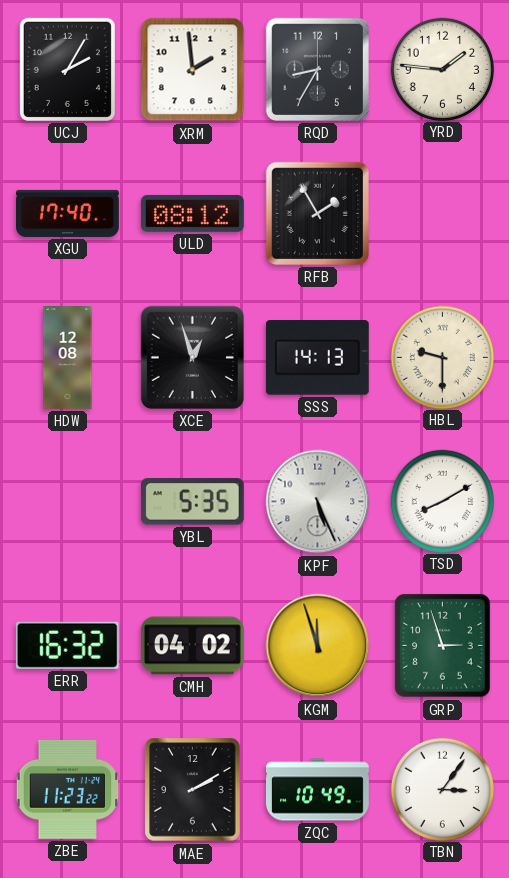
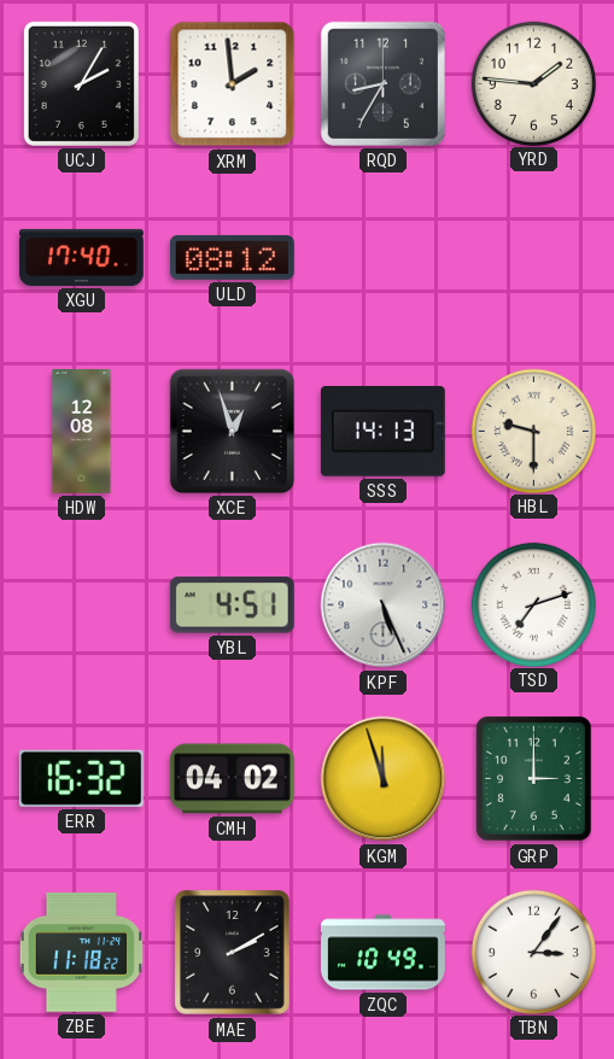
RFB: 1:55 -> none
YBL: 5:35 -> 4:51
TSD: 8:10 -> 7:12
GRP: 2:57 -> 3:00
ZBE: 11:23 -> 11:18
